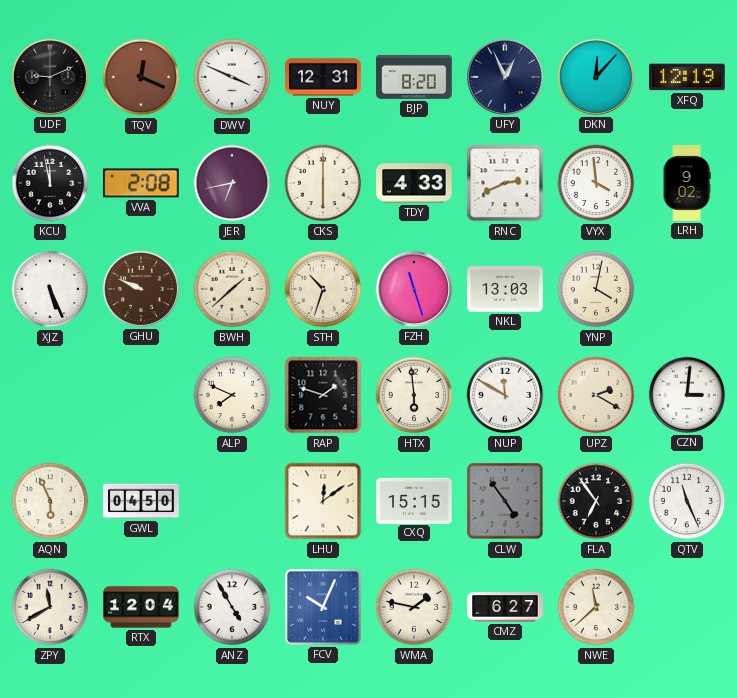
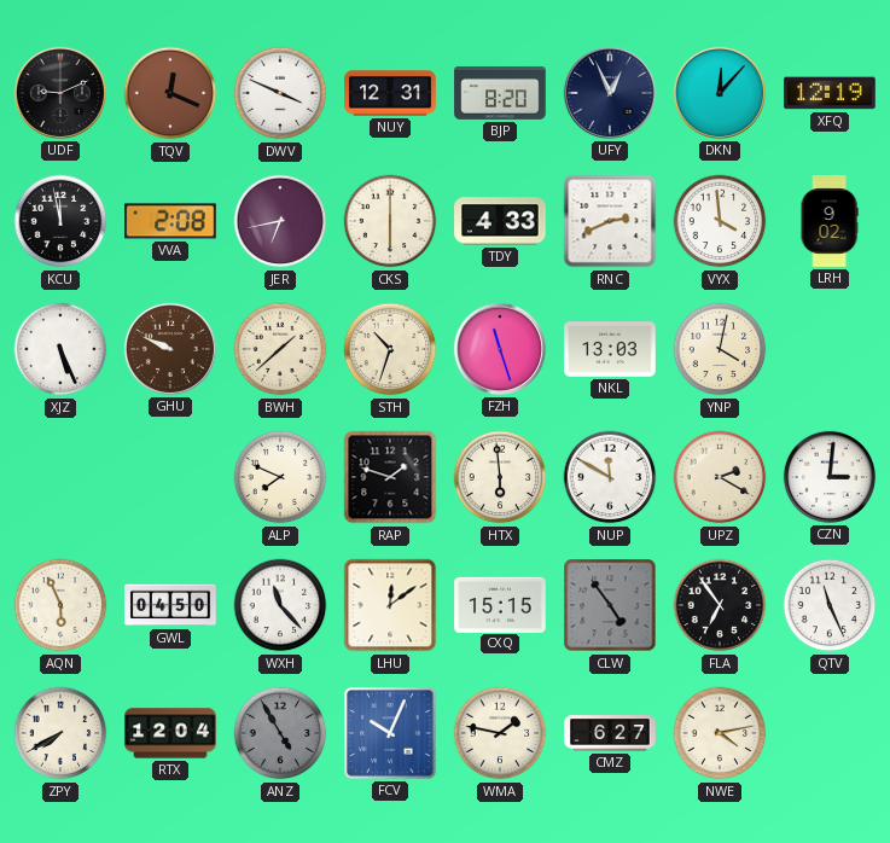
WXH: none -> 11:23
ZPY: 11:40 -> 7:40
ANZ dial: white -> grey
NWE: 11:38 -> 4:13
